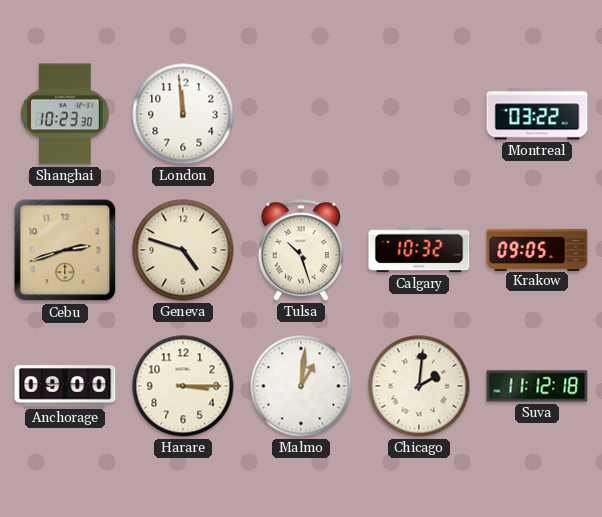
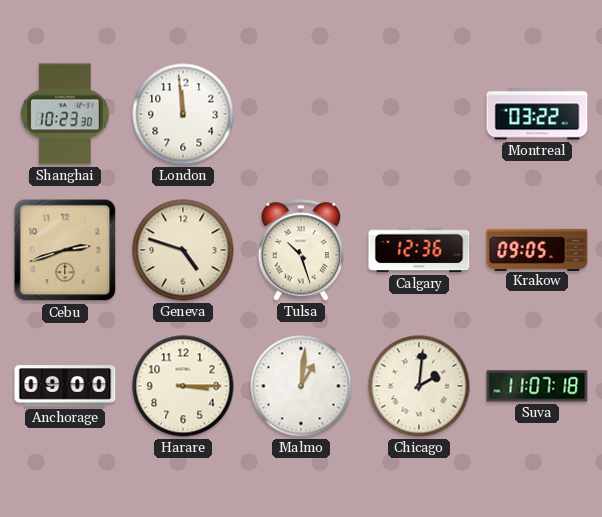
Calgary: 10:32 -> 12:36
Suva: 11:12 -> 11:07
